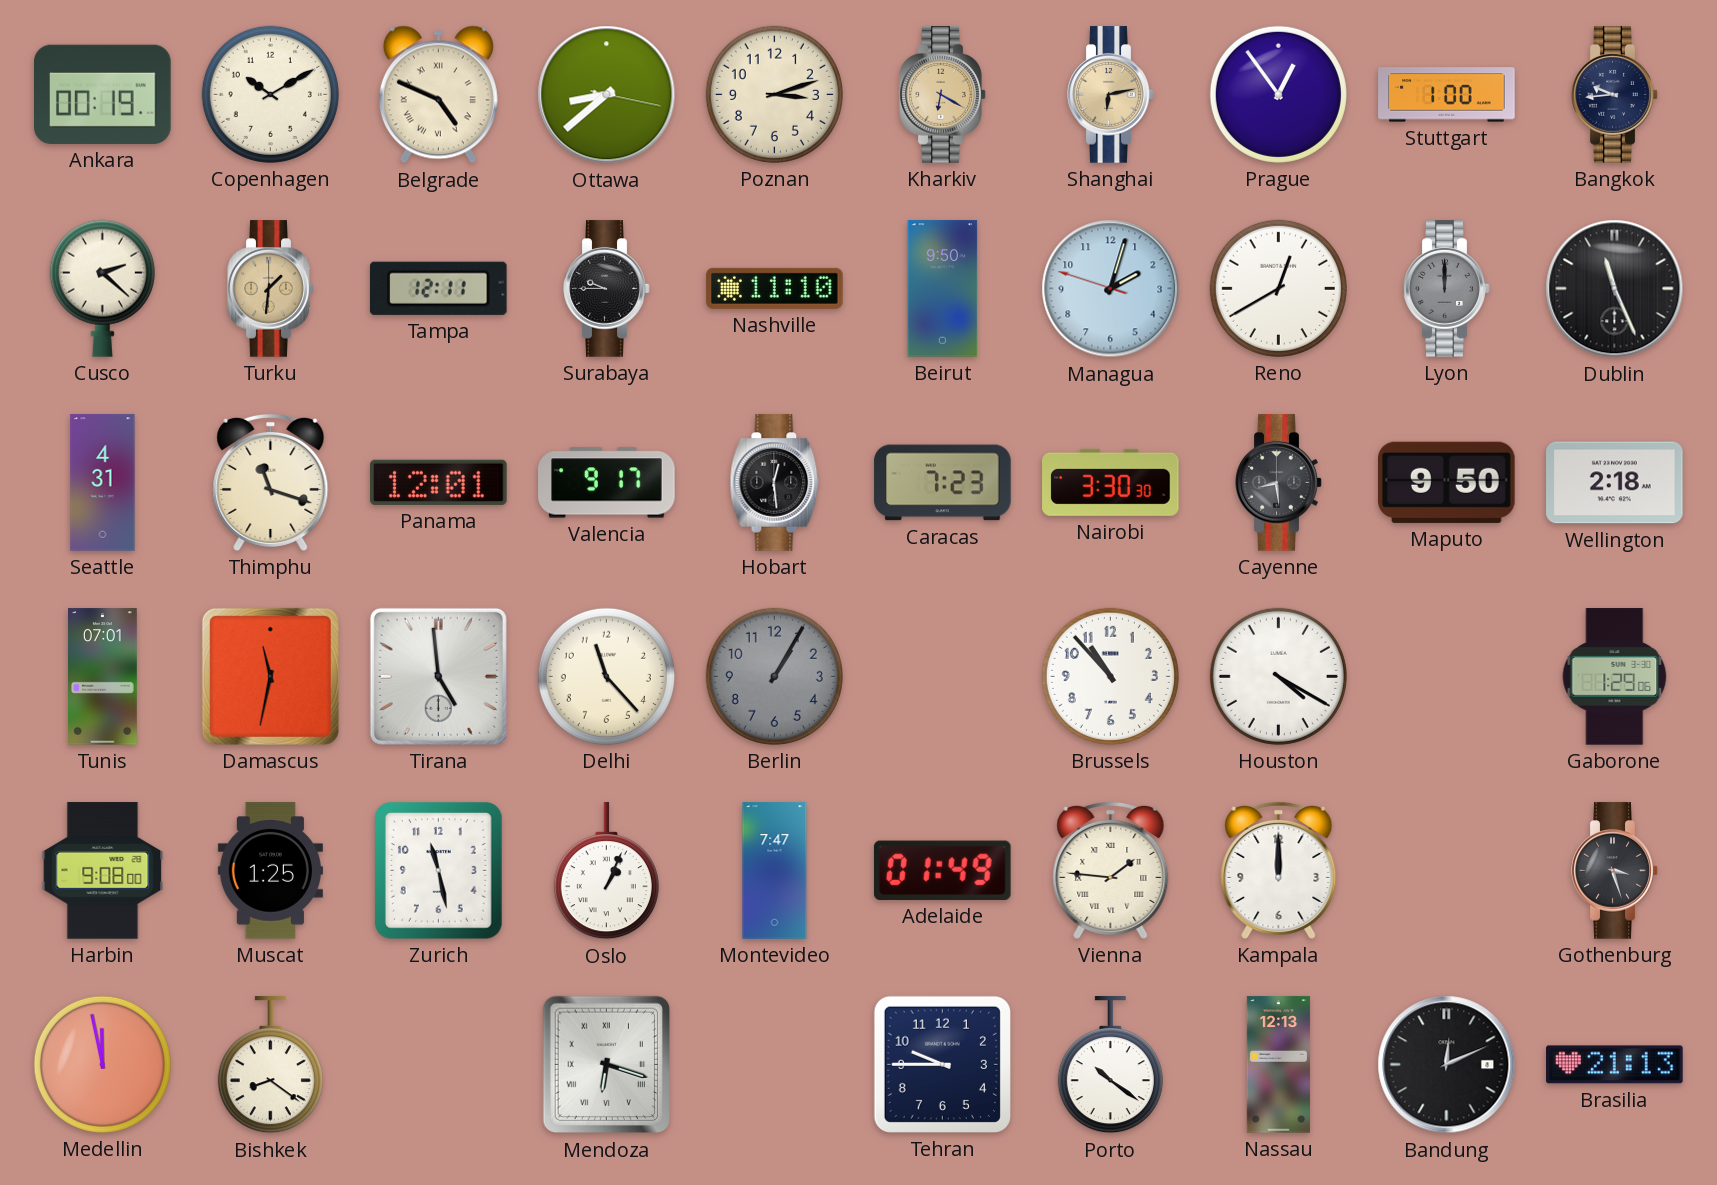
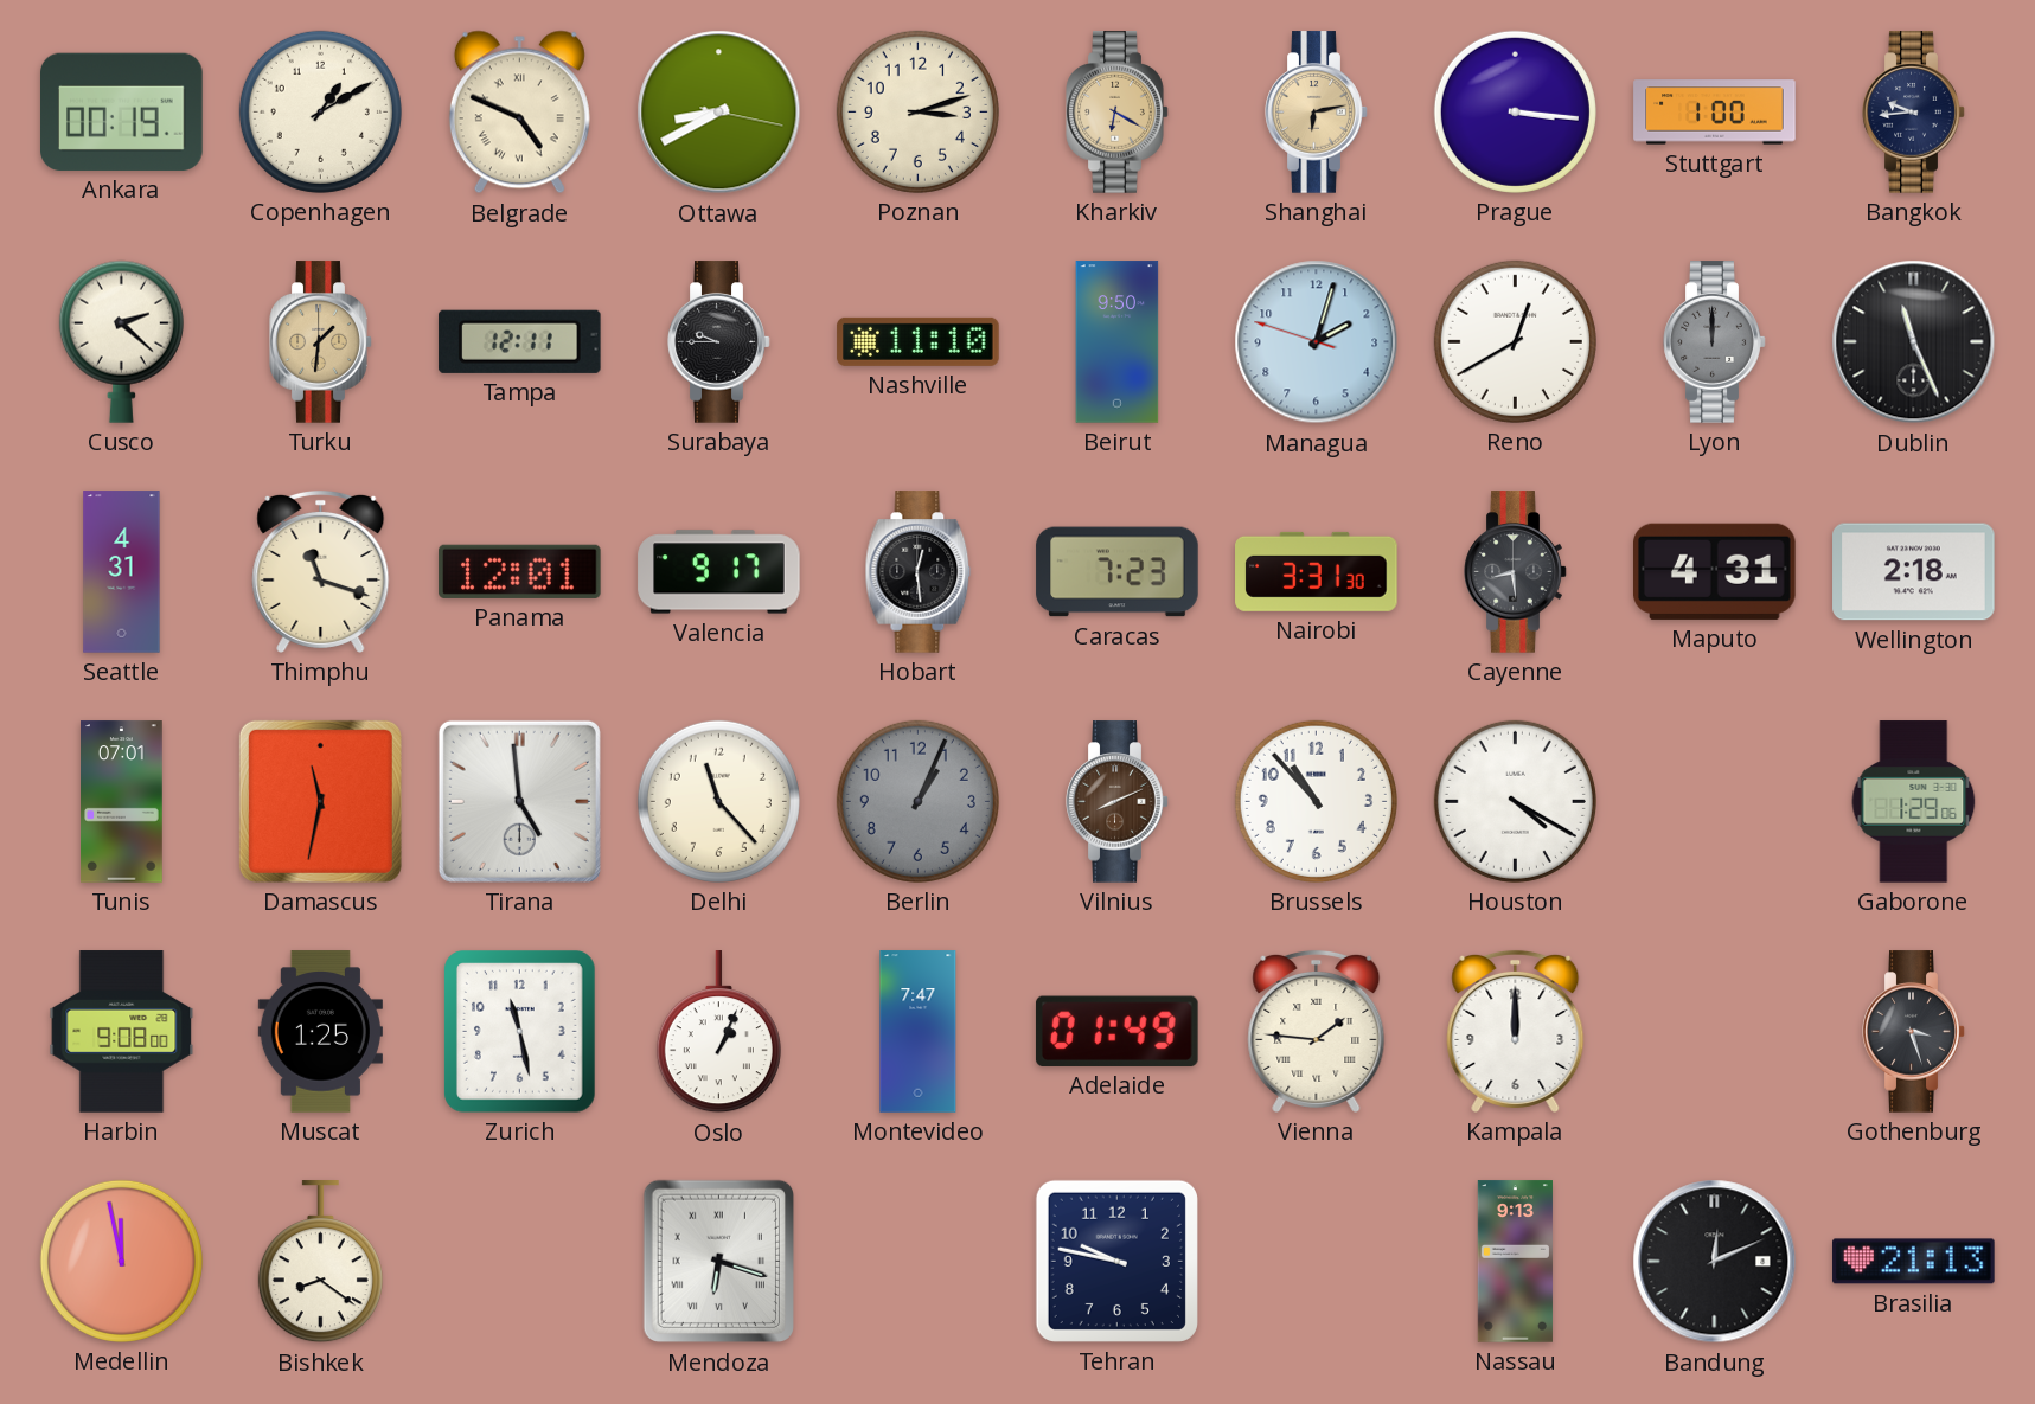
Copenhagen: 10:10 -> 1:10
Ottawa: 8:38 -> 8:40
Prague: 12:54 -> 3:16
Nairobi: 3:30 -> 3:31
Maputo: 9:50 -> 4:31
Berlin: 1:05 -> 1:04
Vilnius: none -> 8:11
Tehran: 9:45 -> 9:47
Porto: 10:21 -> none
Nassau: 12:13 -> 9:13
